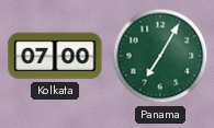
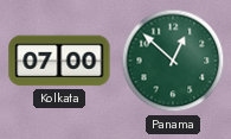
Panama: 7:05 -> 12:52
